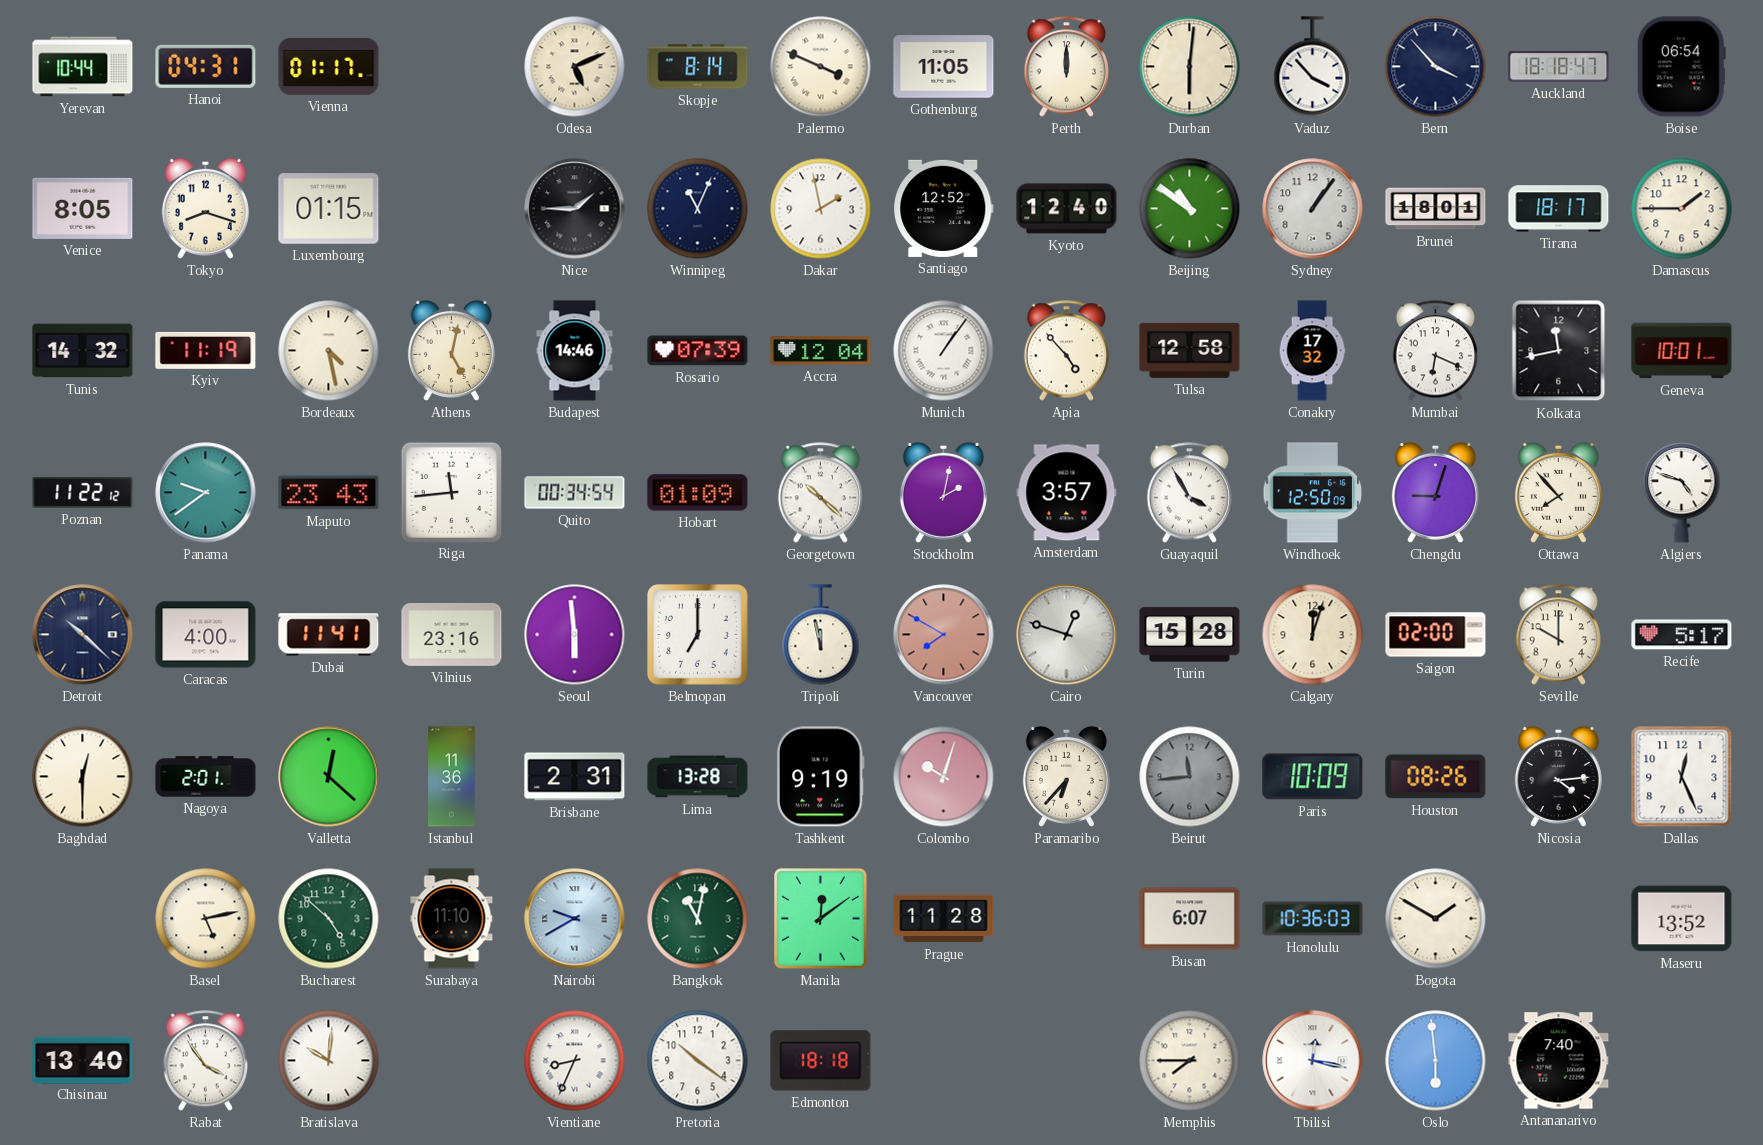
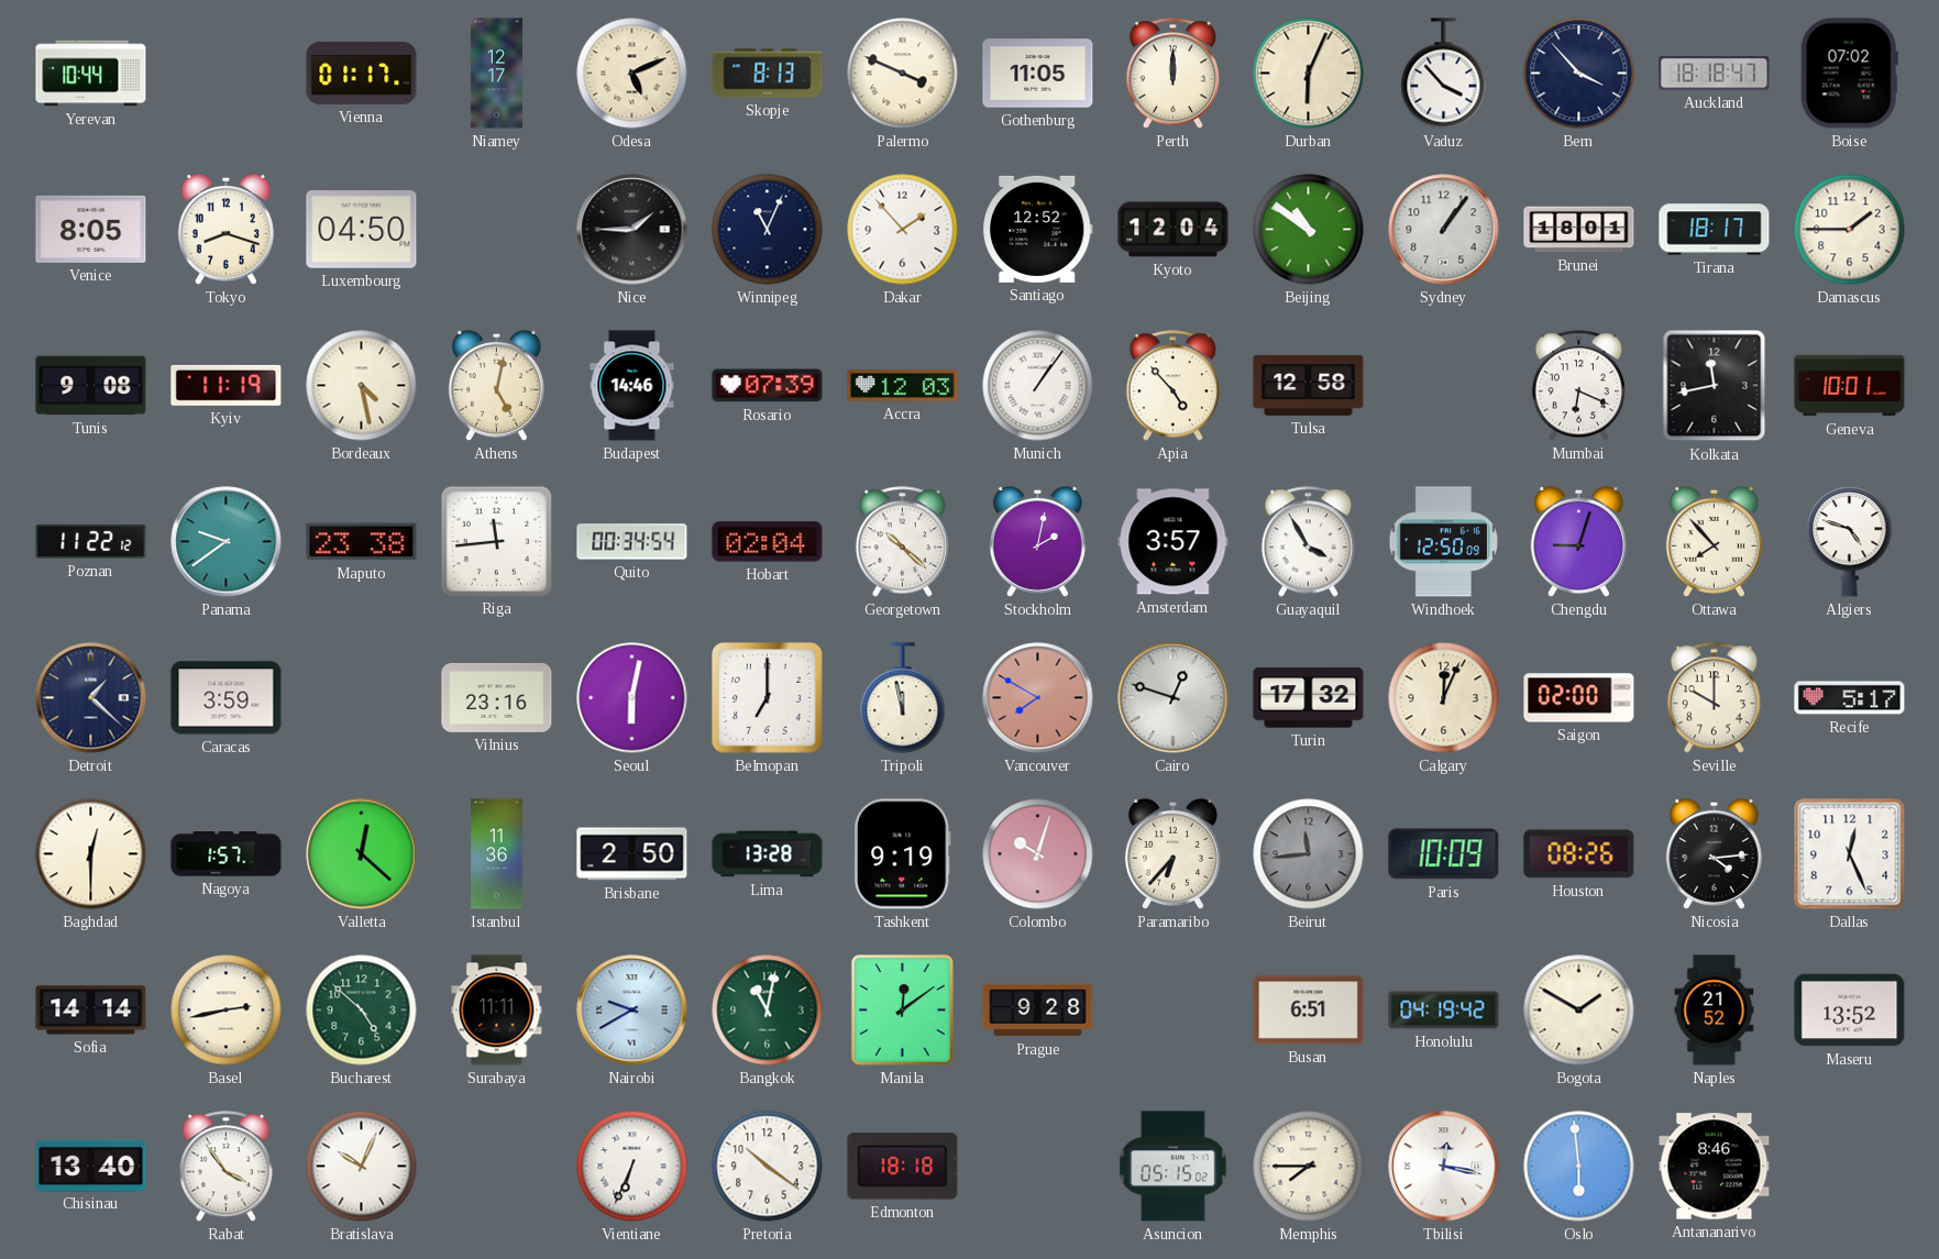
Hanoi: 04:31 -> none
Niamey: none -> 12:17
Skopje: 8:14 -> 8:13
Durban: 6:01 -> 6:04
Boise: 06:54 -> 07:02
Luxembourg: 01:15 -> 04:50
Dakar: 1:58 -> 1:53
Kyoto: 12:40 -> 12:04
Tunis: 14:32 -> 9:08
Accra: 12:04 -> 12:03
Conakry: 17:32 -> none
Maputo: 23:43 -> 23:38
Hobart: 01:09 -> 02:04
Detroit: 10:22 -> 1:22
Caracas: 4:00 -> 3:59
Dubai: 11:41 -> none
Seoul: 5:59 -> 6:02
Turin: 15:28 -> 17:32
Calgary: 12:03 -> 12:04
Nagoya: 2:01 -> 1:57
Brisbane: 2:31 -> 2:50
Sofia: none -> 14:14
Basel: 5:13 -> 2:43
Surabaya: 11:10 -> 11:11
Prague: 11:28 -> 9:28
Busan: 6:07 -> 6:51
Honolulu: 10:36 -> 04:19
Naples: none -> 21:52
Bratislava: 10:01 -> 10:04
Vientiane: 8:34 -> 6:34
Asuncion: none -> 05:15
Antananarivo: 7:40 -> 8:46
